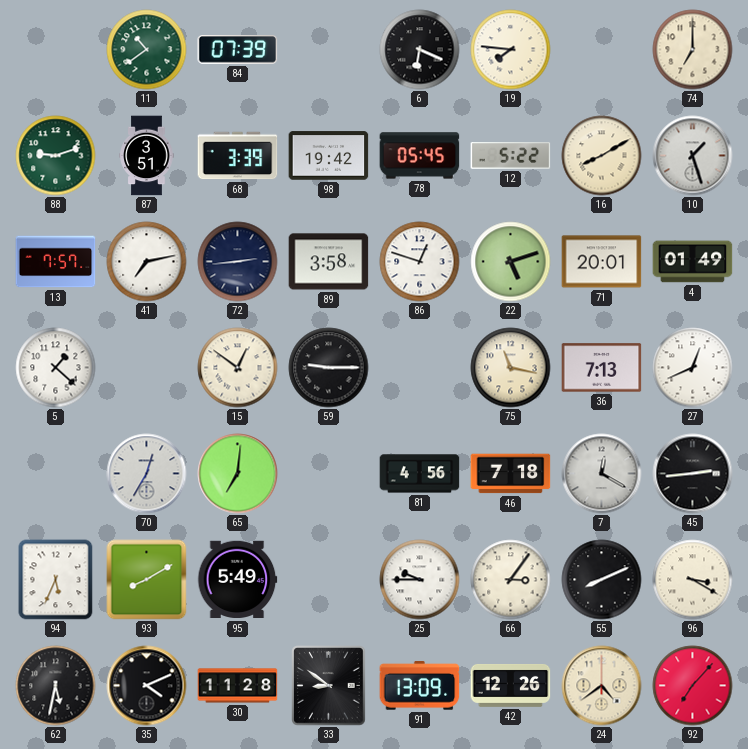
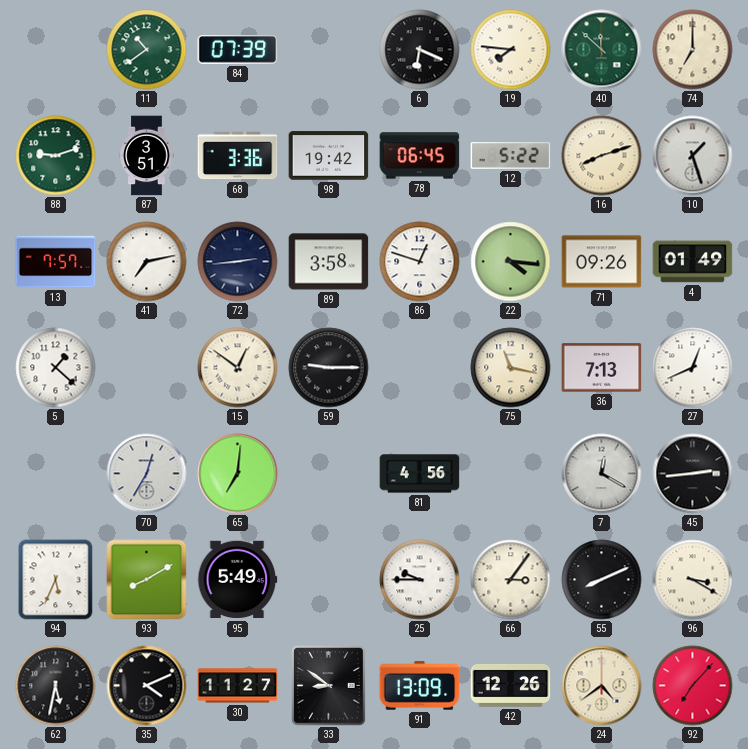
40: none -> 11:52
68: 3:39 -> 3:36
78: 05:45 -> 06:45
16: 8:10 -> 8:12
22: 5:12 -> 4:16
71: 20:01 -> 09:26
46: 7:18 -> none
30: 11:28 -> 11:27
